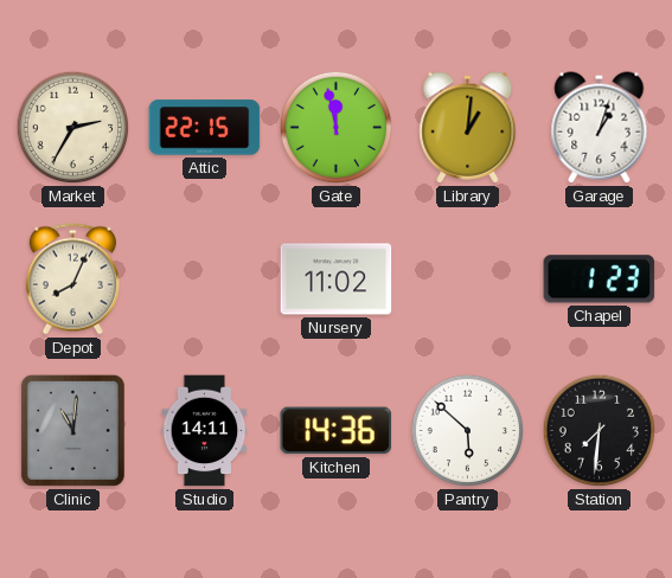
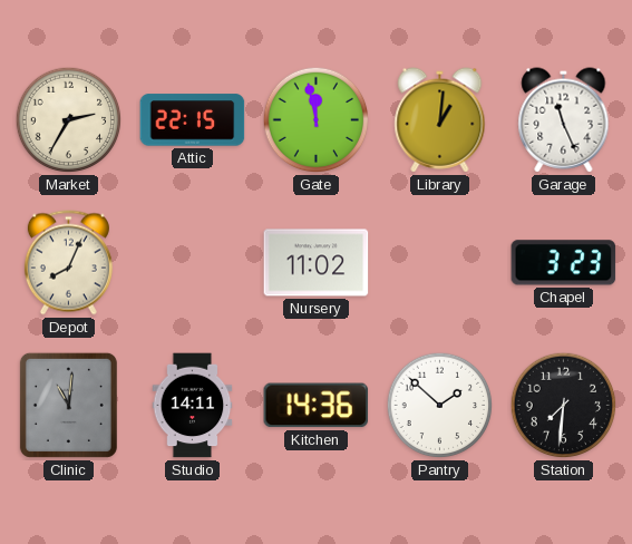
Garage: 1:03 -> 11:26
Chapel: 1:23 -> 3:23
Pantry: 5:52 -> 1:52
